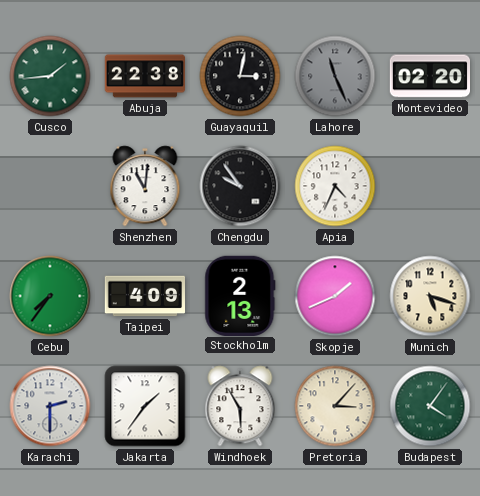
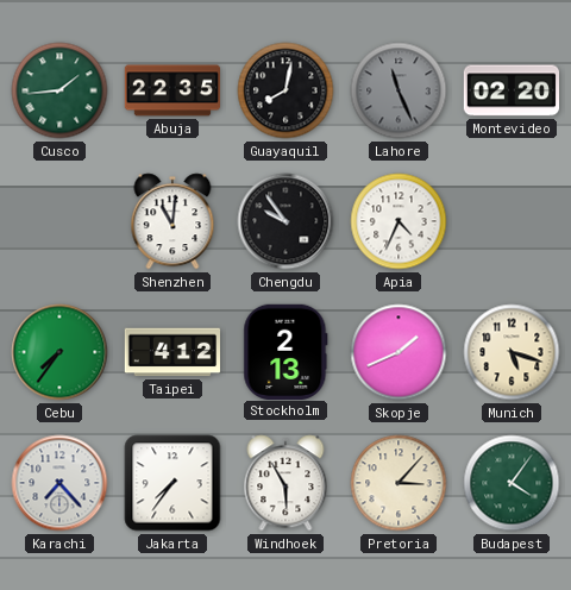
Abuja: 22:38 -> 22:35
Guayaquil: 3:02 -> 8:02
Taipei: 4:09 -> 4:12
Karachi: 2:30 -> 7:23
Jakarta: 1:36 -> 7:36
